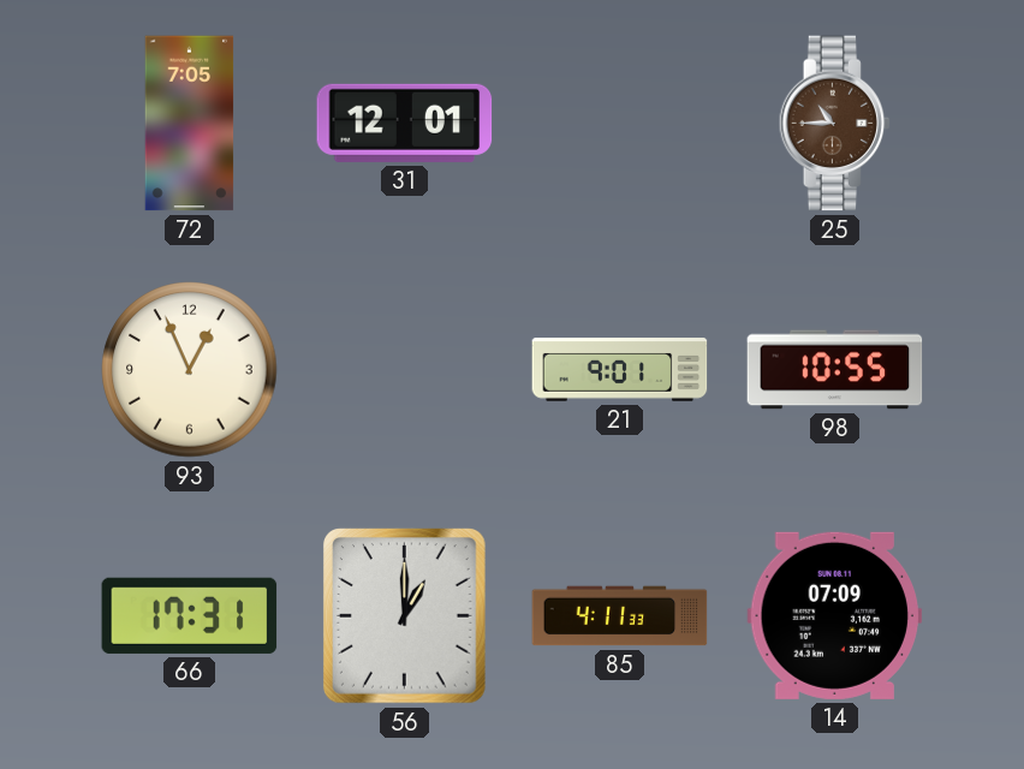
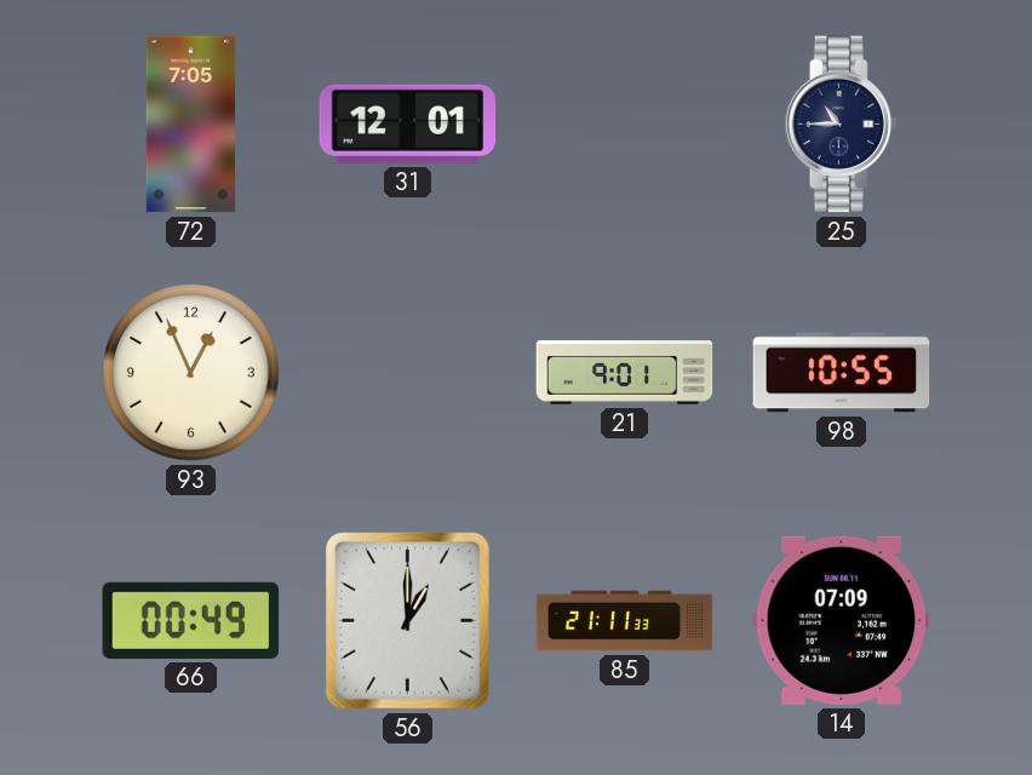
25 dial: brown -> navy
66: 17:31 -> 00:49
85: 4:11 -> 21:11
